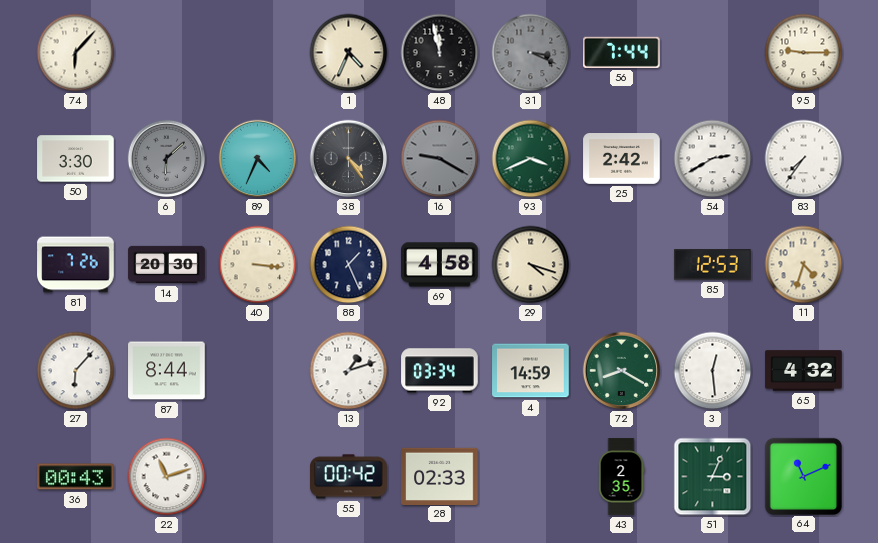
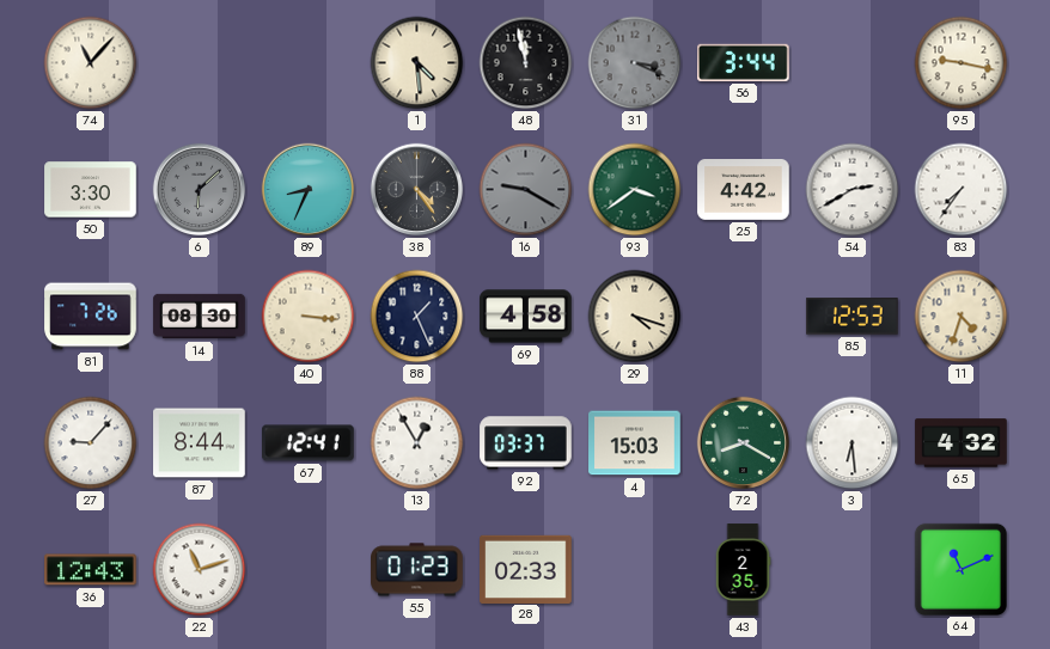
74: 6:07 -> 11:07
1: 4:34 -> 4:29
56: 7:44 -> 3:44
95: 9:15 -> 9:17
89: 4:34 -> 8:34
93: 3:41 -> 3:39
25: 2:42 -> 4:42
14: 20:30 -> 08:30
27: 6:07 -> 9:07
67: none -> 12:41
13: 1:12 -> 12:55
92: 03:34 -> 03:37
4: 14:59 -> 15:03
3: 12:29 -> 6:29
36: 00:43 -> 12:43
55: 00:42 -> 01:23
51: 3:04 -> none
